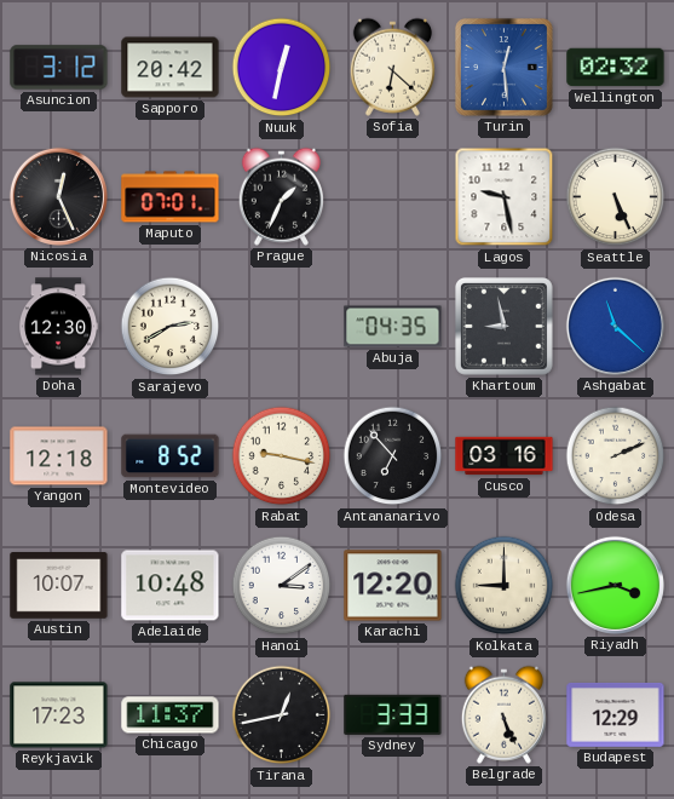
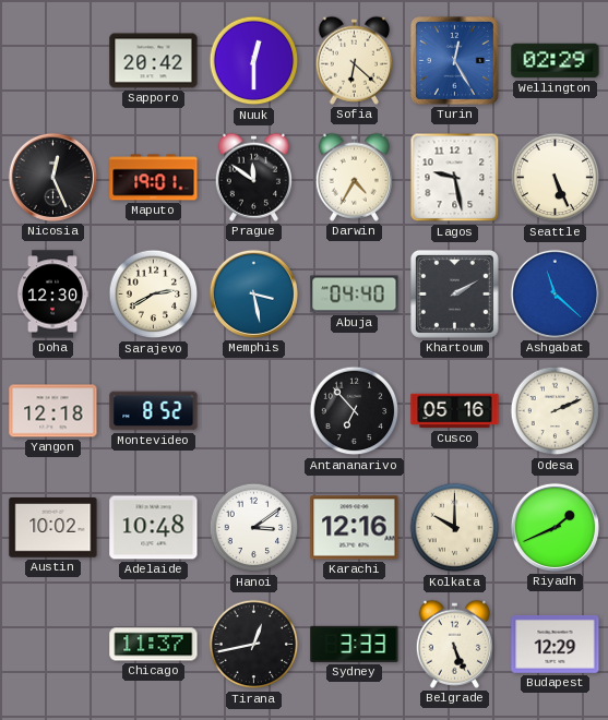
Asuncion: 3:12 -> none
Nuuk: 12:32 -> 12:30
Turin: 12:29 -> 12:25
Wellington: 02:32 -> 02:29
Maputo: 07:01 -> 19:01
Prague: 1:34 -> 11:51
Darwin: none -> 4:35
Memphis: none -> 3:28
Abuja: 04:35 -> 04:40
Khartoum: 8:58 -> 2:10
Rabat: 9:17 -> none
Cusco: 03:16 -> 05:16
Austin: 10:07 -> 10:02
Karachi: 12:20 -> 12:16
Kolkata: 9:00 -> 10:00
Riyadh: 3:43 -> 1:41
Reykjavik: 17:23 -> none
